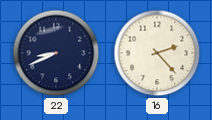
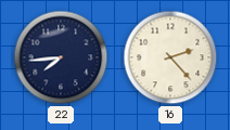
22: 8:41 -> 7:44
